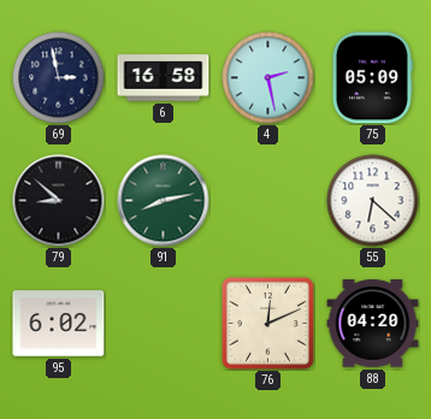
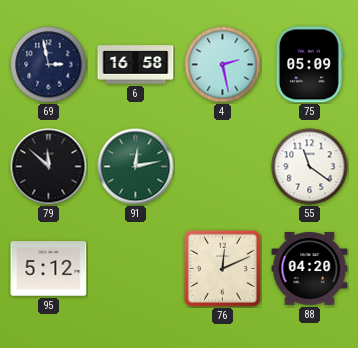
79: 8:52 -> 11:52
91: 8:13 -> 12:13
55: 6:22 -> 11:21
95: 6:02 -> 5:12
